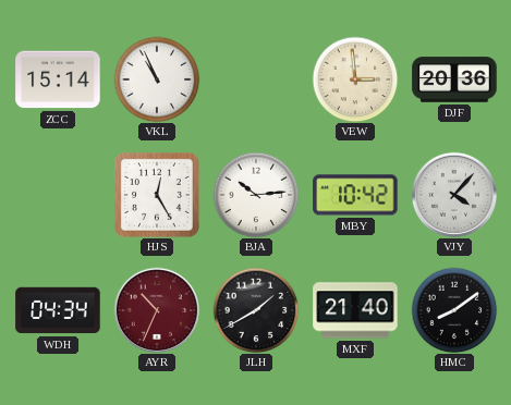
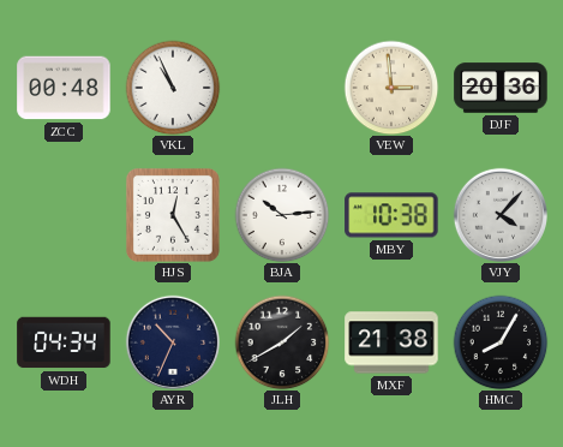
ZCC: 15:14 -> 00:48
MBY: 10:42 -> 10:38
AYR dial: burgundy -> navy
MXF: 21:40 -> 21:38
HMC: 8:09 -> 8:05
